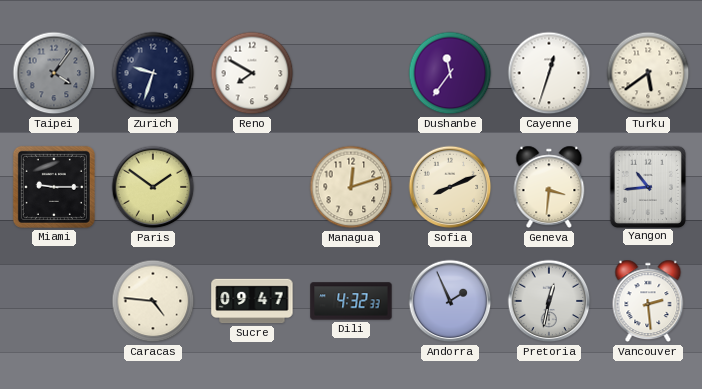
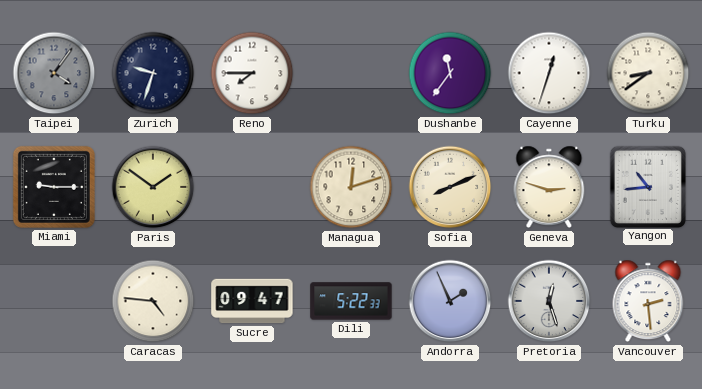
Reno: 7:50 -> 7:45
Turku: 5:39 -> 8:39
Geneva: 3:31 -> 2:48
Dili: 4:32 -> 5:22
Pretoria: 12:32 -> 12:27
